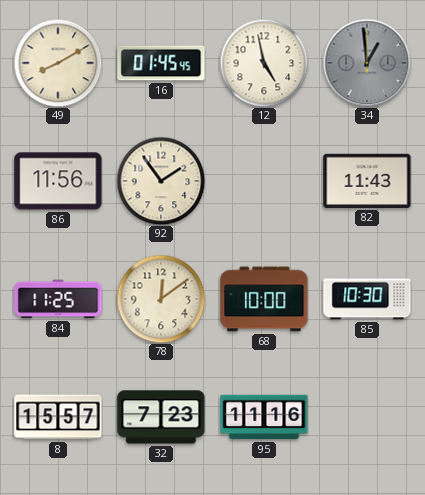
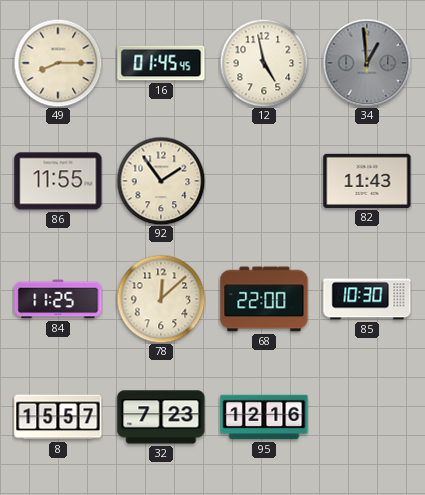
49: 8:10 -> 8:15
86: 11:56 -> 11:55
78: 12:09 -> 12:08
68: 10:00 -> 22:00
95: 11:16 -> 12:16
